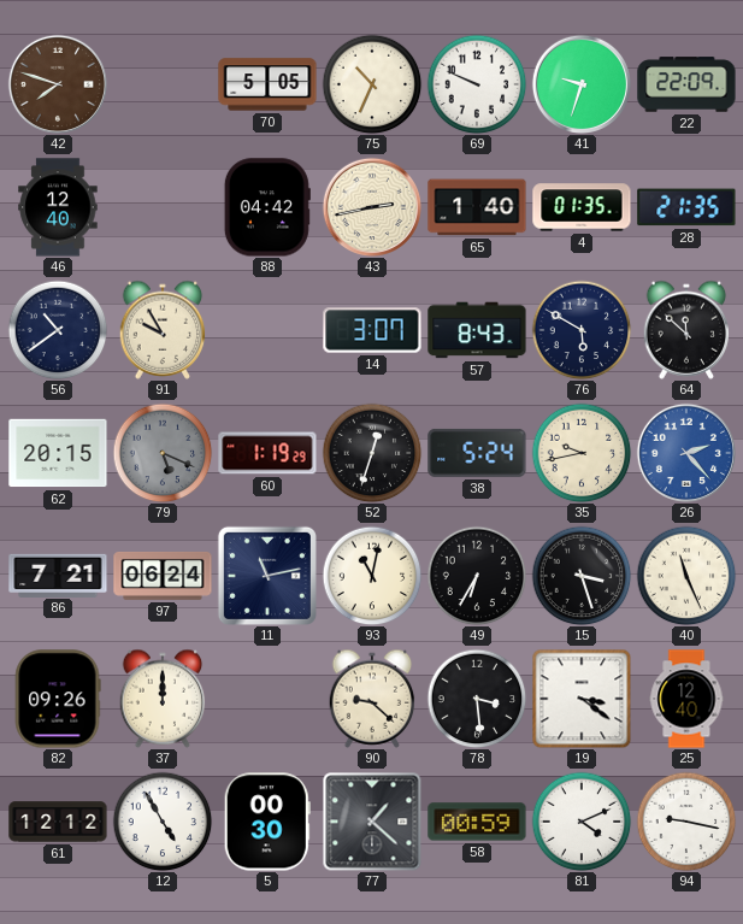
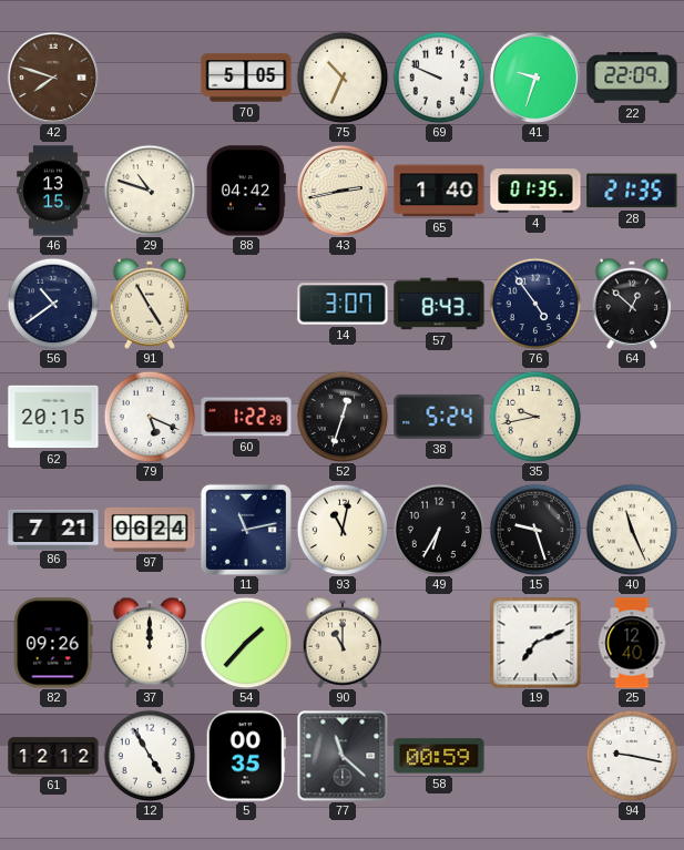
46: 12:40 -> 13:15
29: none -> 10:48
91: 9:55 -> 4:55
76: 5:50 -> 4:54
64: 11:52 -> 12:52
79 dial: grey -> white
60: 1:19 -> 1:22
26: 2:23 -> none
15: 3:27 -> 9:27
54: none -> 1:37
90: 9:22 -> 11:00
78: 3:29 -> none
19: 3:21 -> 7:11
5: 00:30 -> 00:35
77: 1:22 -> 11:22
81: 4:11 -> none
